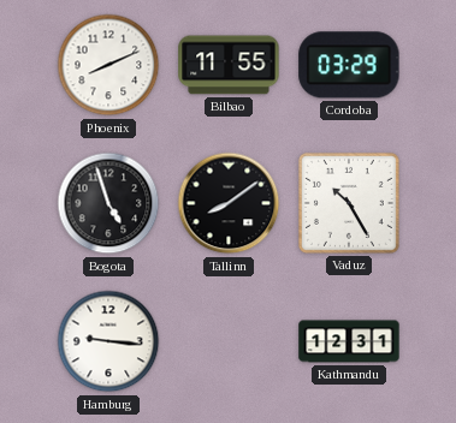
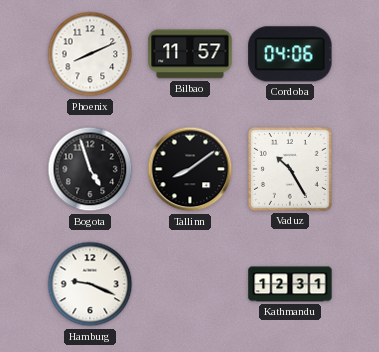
Bilbao: 11:55 -> 11:57
Cordoba: 03:29 -> 04:06
Hamburg: 9:16 -> 9:19
